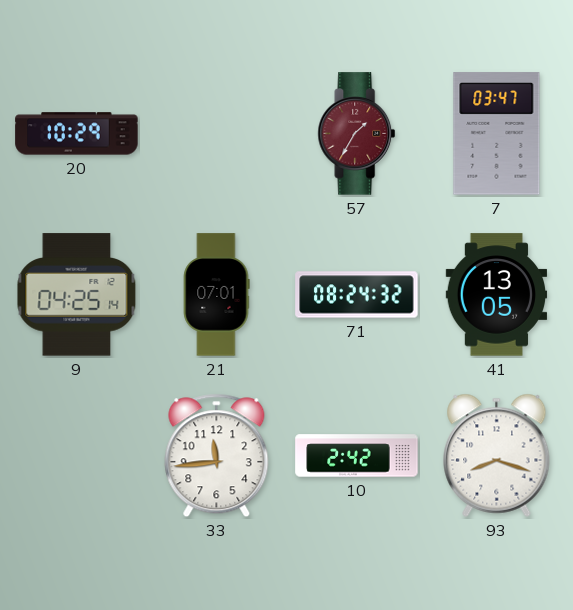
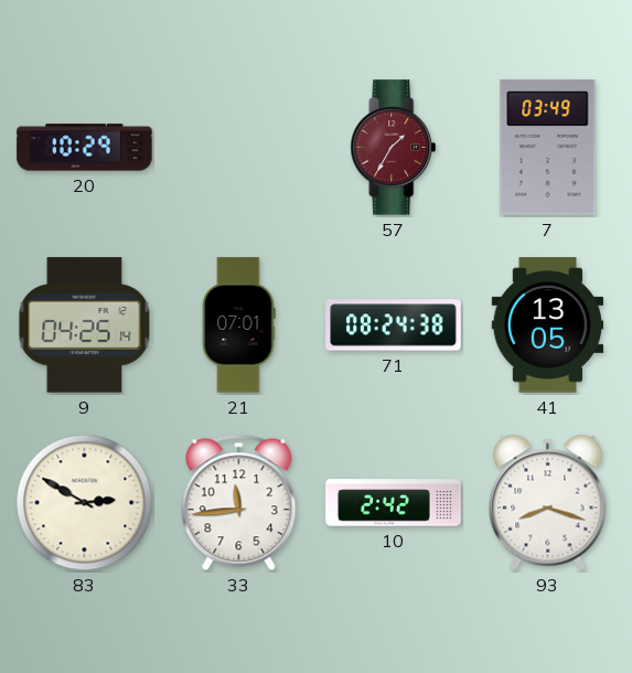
7: 03:47 -> 03:49
71: 08:24:32 -> 08:24:38
83: none -> 2:50
